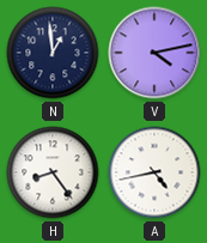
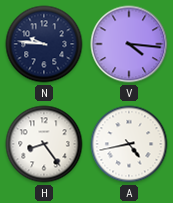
N: 12:59 -> 9:46
V: 4:13 -> 4:16
